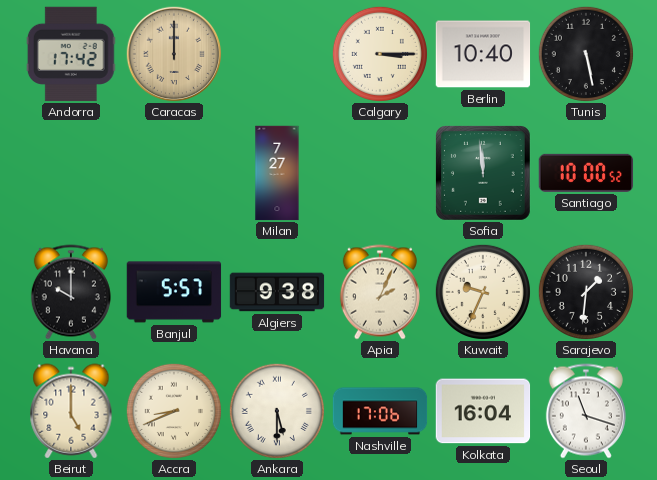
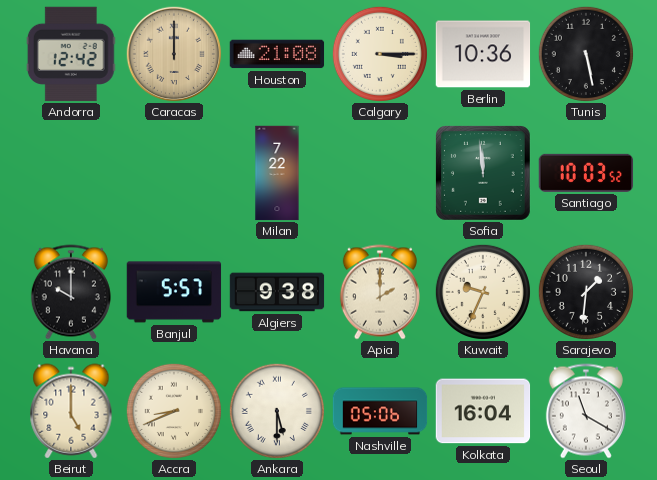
Andorra: 17:42 -> 12:42
Houston: none -> 21:08
Berlin: 10:40 -> 10:36
Milan: 7:27 -> 7:22
Santiago: 10:00 -> 10:03
Apia: 2:04 -> 2:00
Nashville: 17:06 -> 05:06
Seoul: 11:18 -> 11:20
